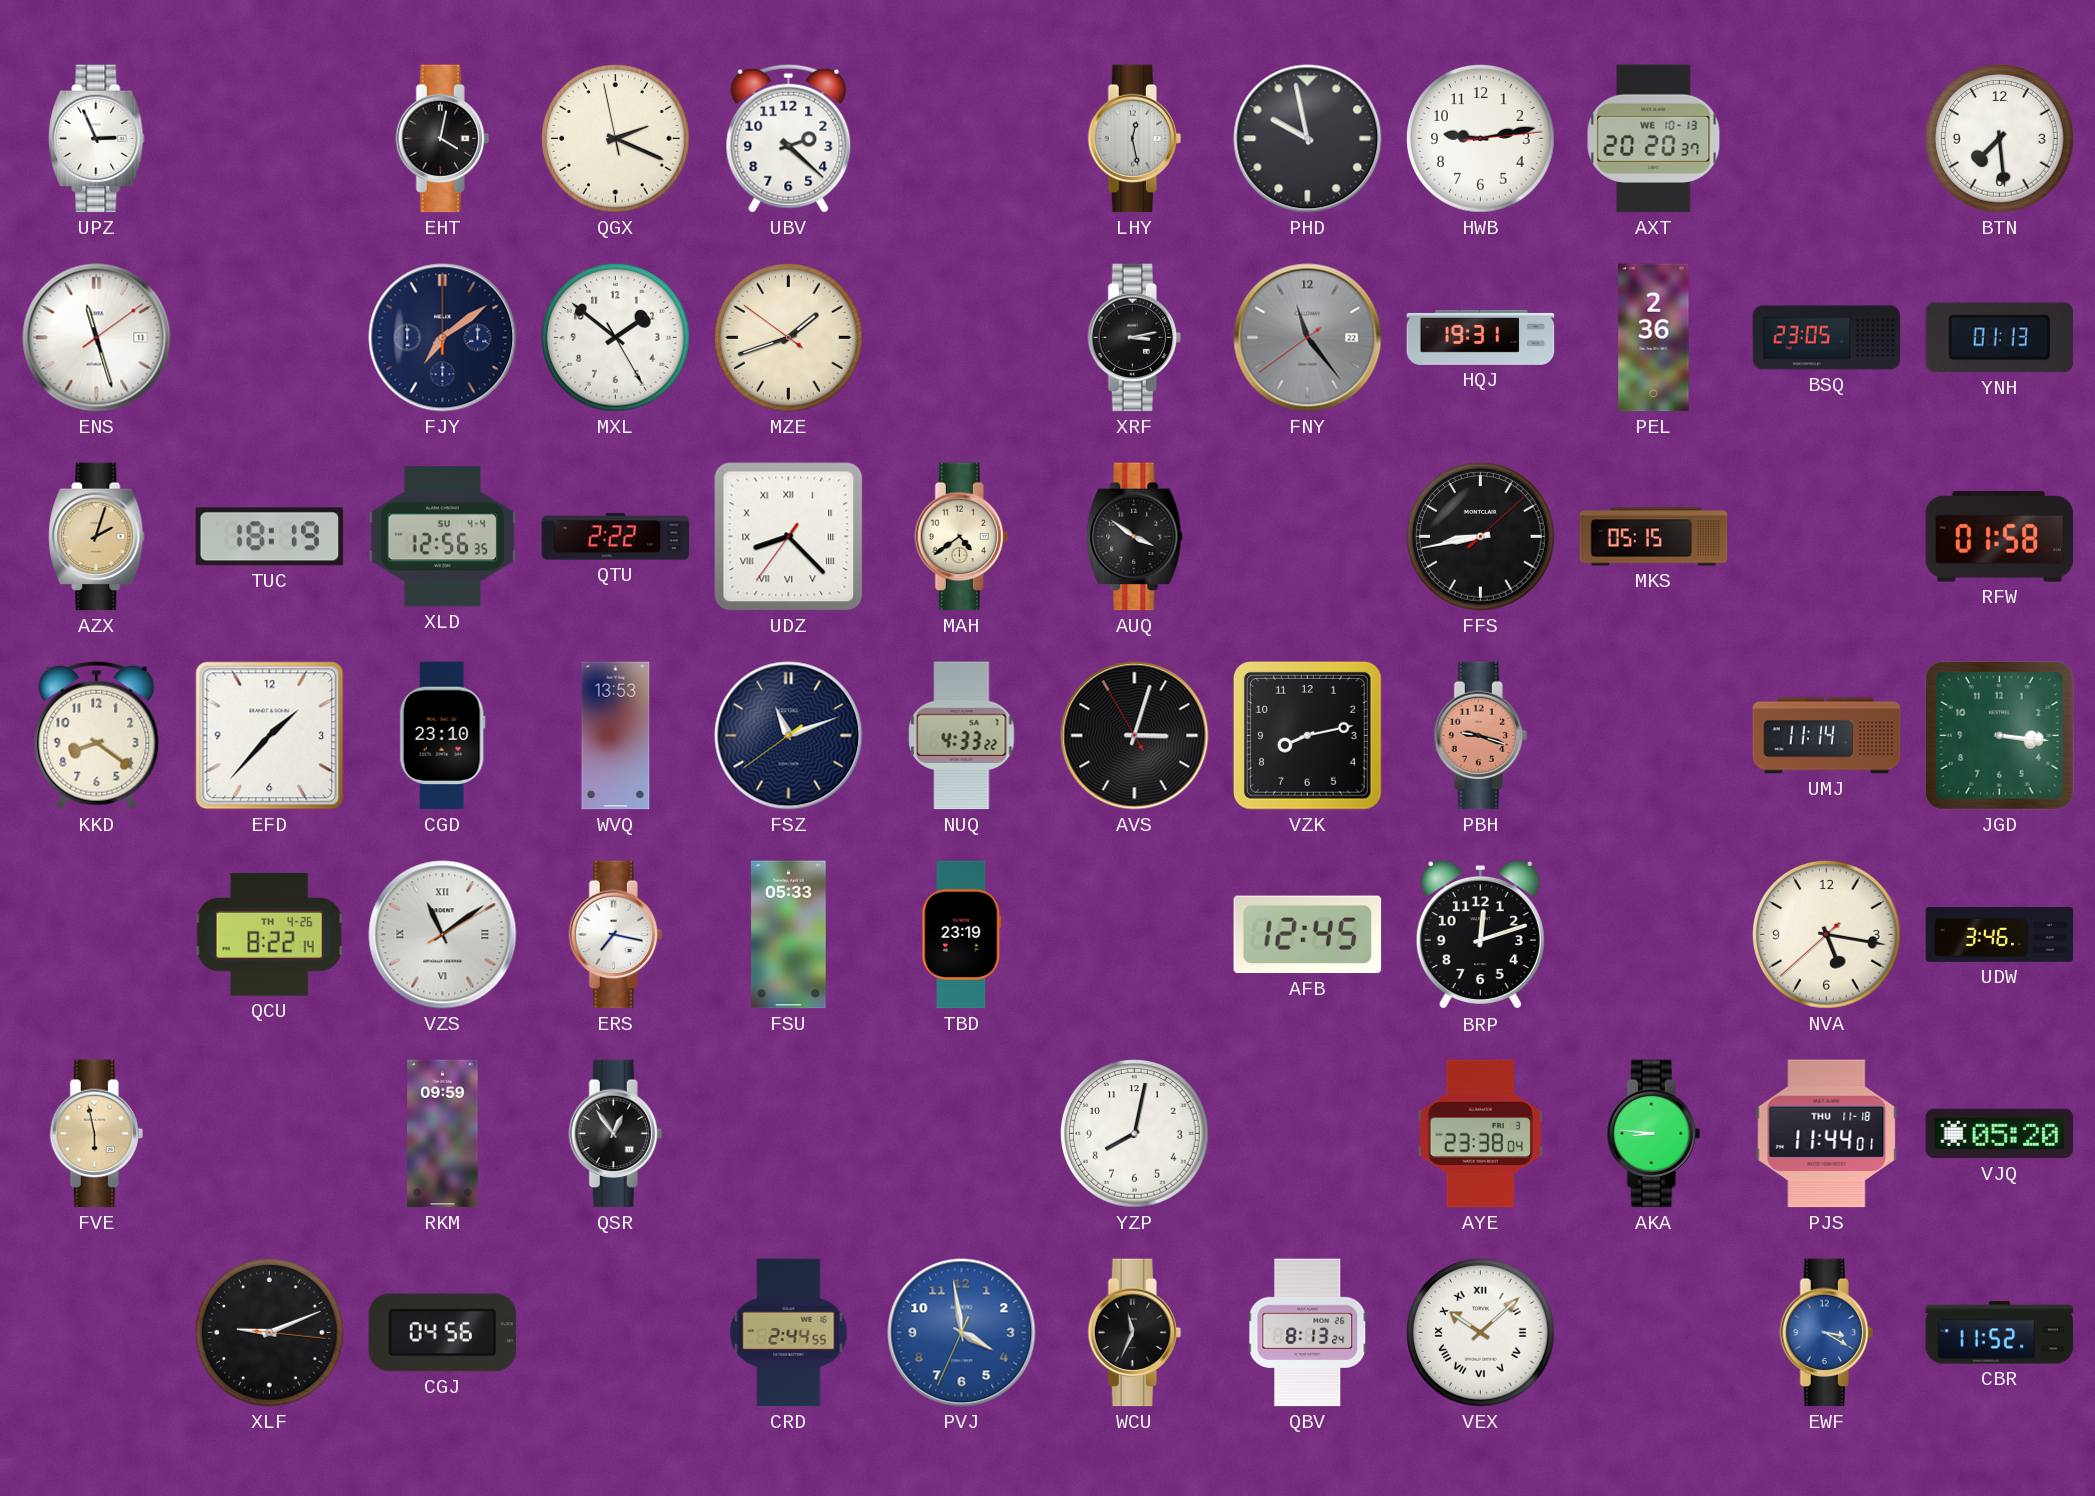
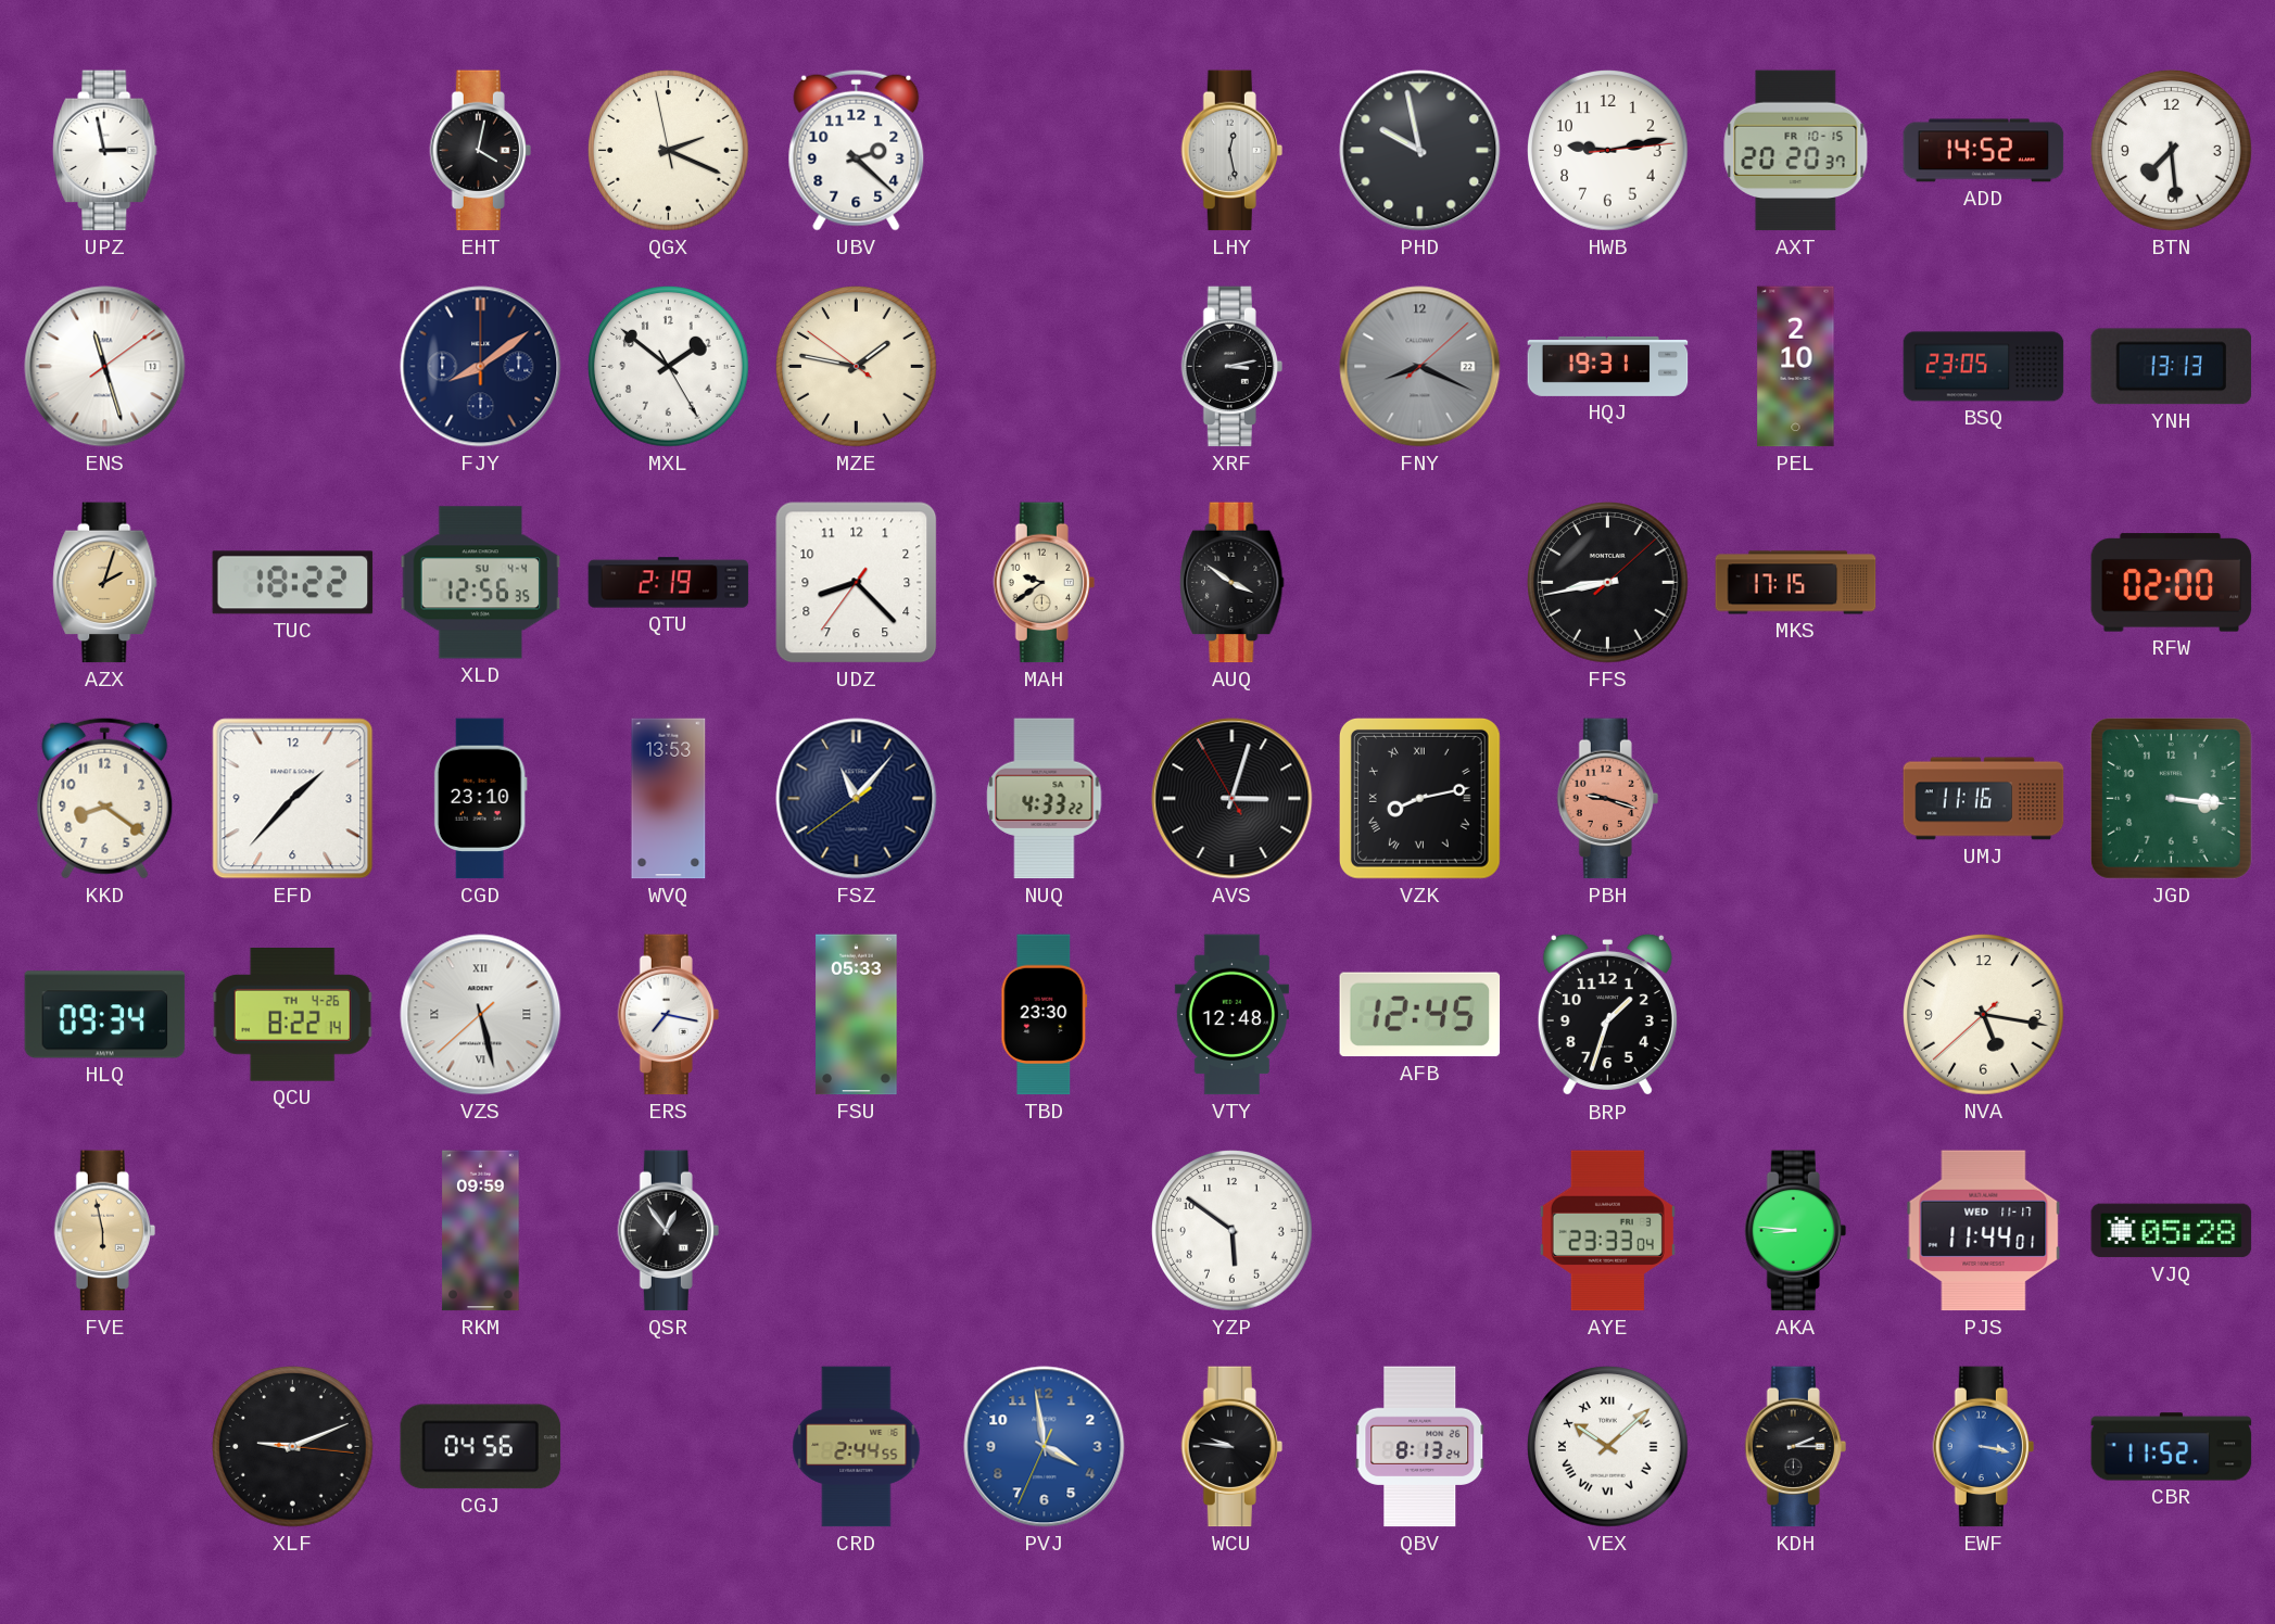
UPZ: 2:56 -> 2:58
AXT date: WE 10-13 -> FR 10-15
ADD: none -> 14:52
FJY: 7:09 -> 8:09
MZE: 1:41 -> 1:46
FNY: 11:23 -> 8:19
PEL: 2:36 -> 2:10
YNH: 01:13 -> 13:13
TUC: 18:19 -> 18:22
QTU: 2:22 -> 2:19
UDZ numerals: Roman -> Arabic
MAH: 4:39 -> 9:39
MKS: 05:15 -> 17:15
RFW: 01:58 -> 02:00
FSZ: 11:11 -> 11:06
VZK numerals: Arabic -> Roman
UMJ: 11:14 -> 11:16
HLQ: none -> 09:34
VZS: 11:09 -> 5:27
TBD: 23:19 -> 23:30
VTY: none -> 12:48
BRP: 12:12 -> 1:33
UDW: 3:46 -> none
YZP: 8:02 -> 5:51
AYE: 23:38 -> 23:33
PJS date: THU 11-18 -> WED 11-17
VJQ: 05:20 -> 05:28
WCU: 11:34 -> 9:46
KDH: none -> 2:15
EWF: 3:20 -> 3:17
